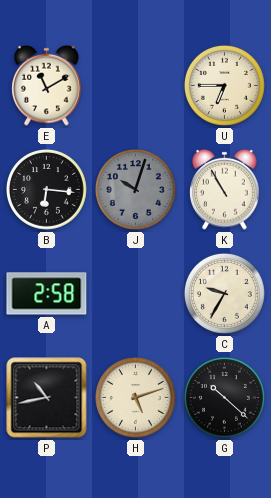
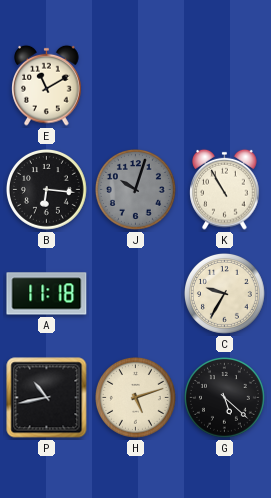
U: 6:45 -> none
A: 2:58 -> 11:18
G: 10:22 -> 5:22
